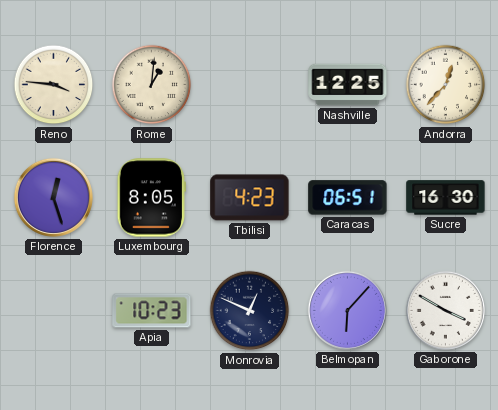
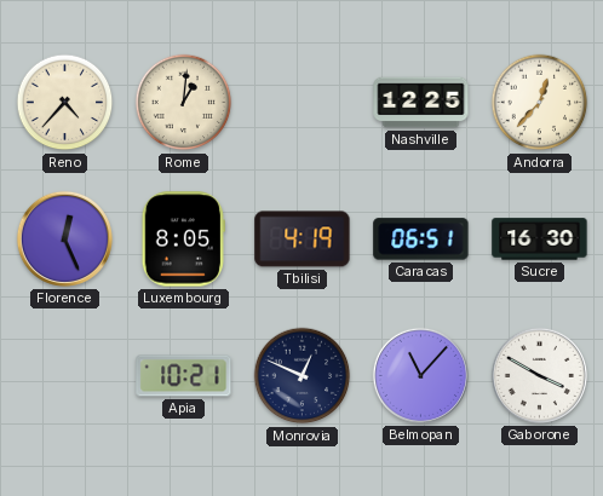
Reno: 3:46 -> 4:37
Florence: 12:27 -> 12:26
Tbilisi: 4:23 -> 4:19
Apia: 10:23 -> 10:21
Belmopan: 6:07 -> 11:07
